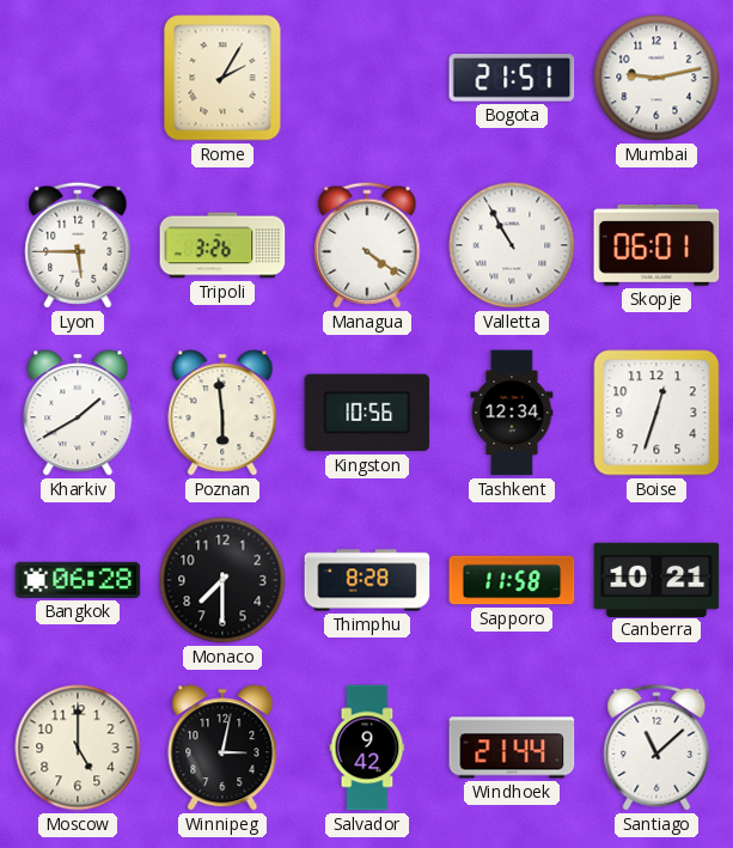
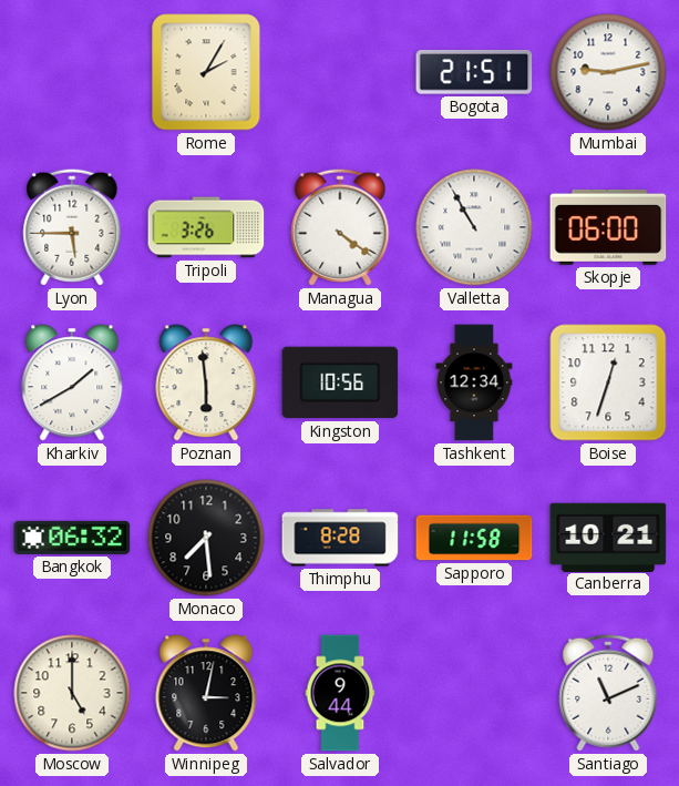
Skopje: 06:01 -> 06:00
Bangkok: 06:28 -> 06:32
Monaco: 7:30 -> 7:29
Salvador: 9:42 -> 9:44
Windhoek: 21:44 -> none
Santiago: 11:08 -> 11:11
